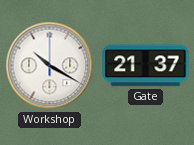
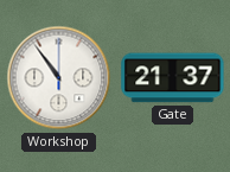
Workshop: 10:20 -> 10:54
